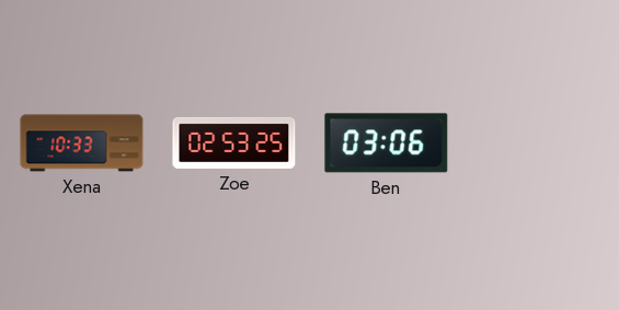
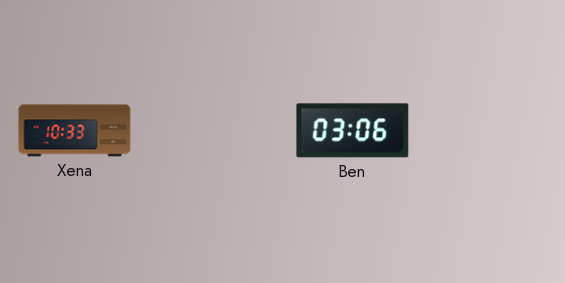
Zoe: 02:53 -> none
